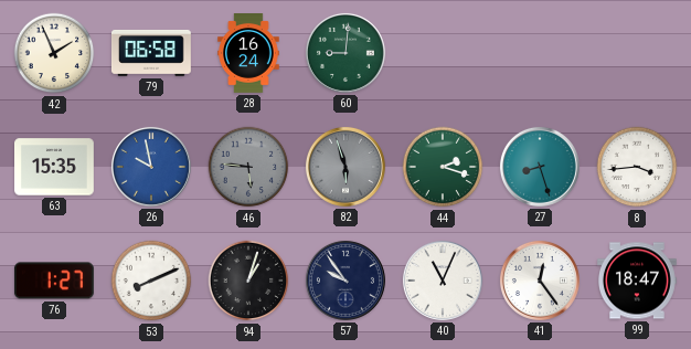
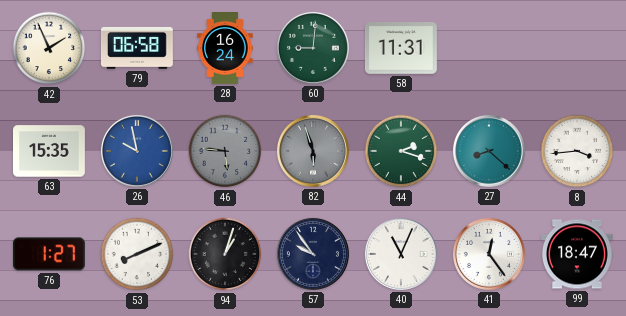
58: none -> 11:31
27: 8:27 -> 8:22
